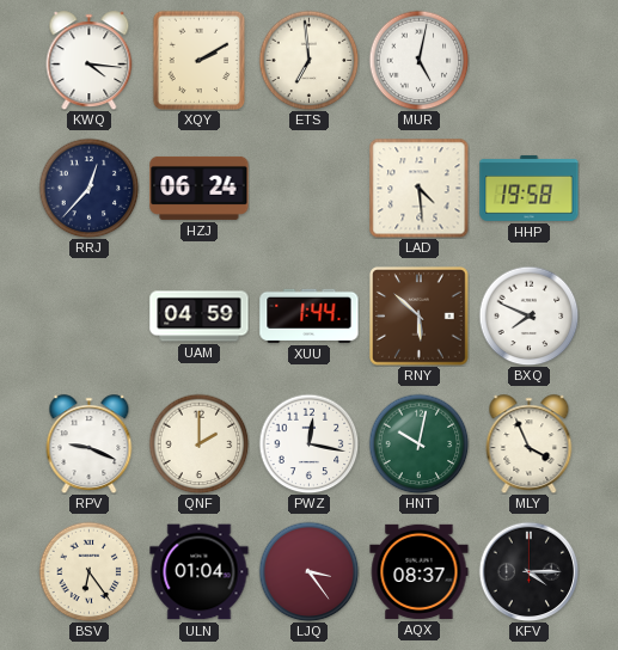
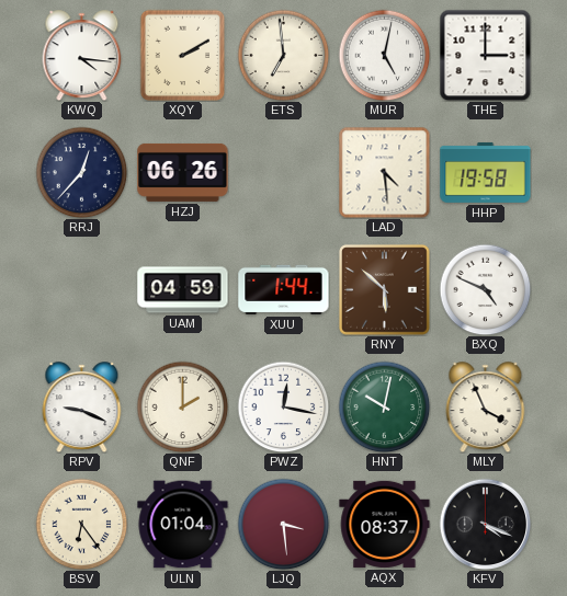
THE: none -> 3:00
HZJ: 06:24 -> 06:26
BXQ: 7:49 -> 4:49
LJQ: 3:24 -> 3:29
KFV: 4:15 -> 4:19
